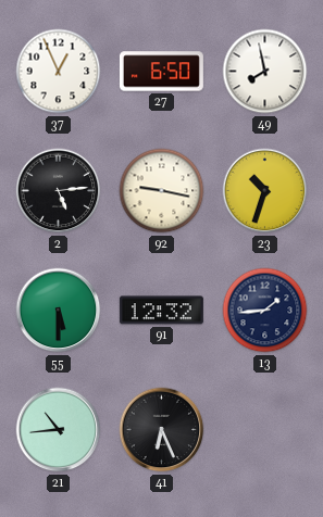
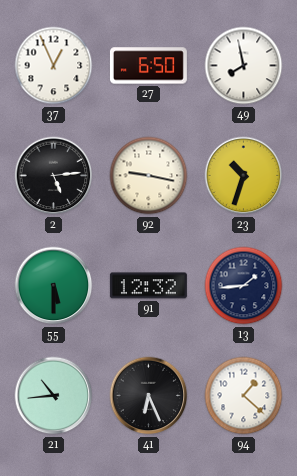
94: none -> 1:22
